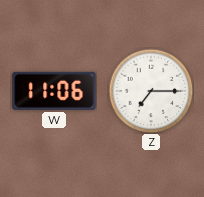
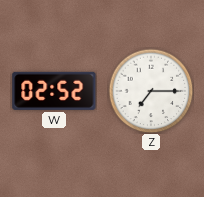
W: 11:06 -> 02:52
